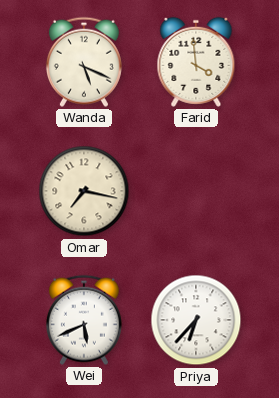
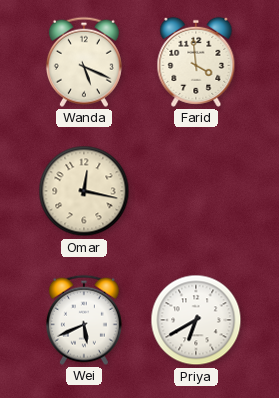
Omar: 7:17 -> 12:17
Priya: 6:37 -> 6:40
